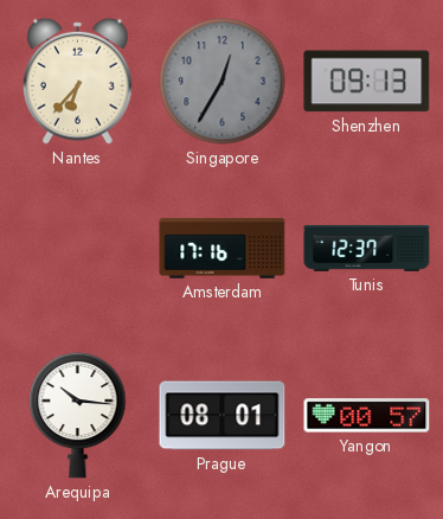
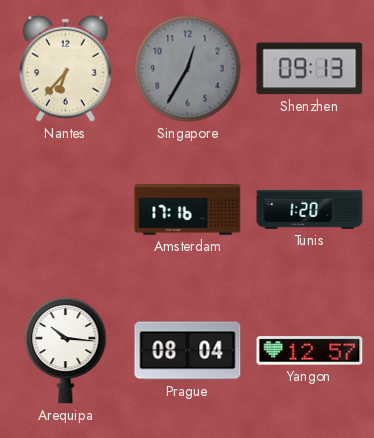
Tunis: 12:37 -> 1:20
Prague: 08:01 -> 08:04
Yangon: 00:57 -> 12:57
